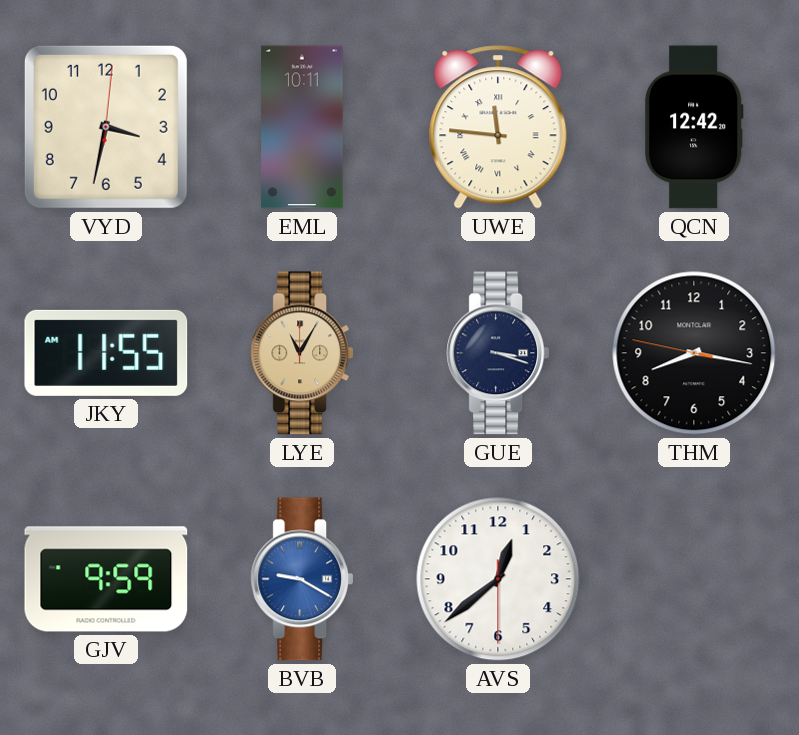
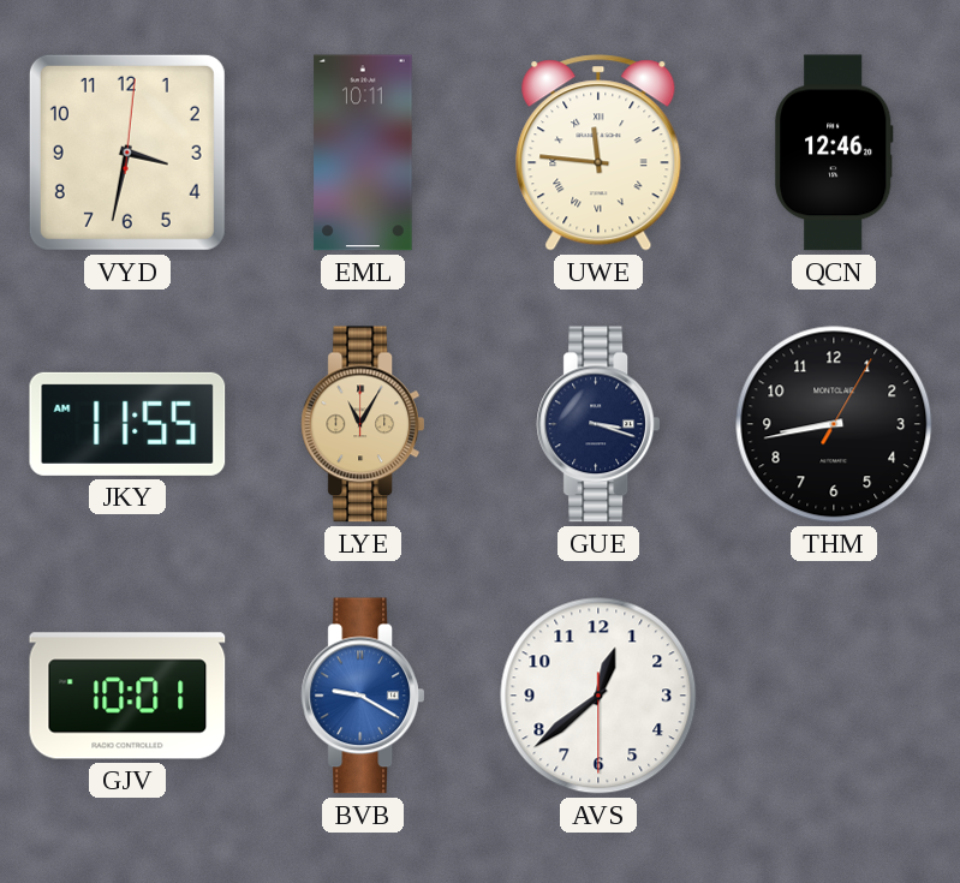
QCN: 12:42 -> 12:46
THM: 8:16 -> 8:43
GJV: 9:59 -> 10:01
